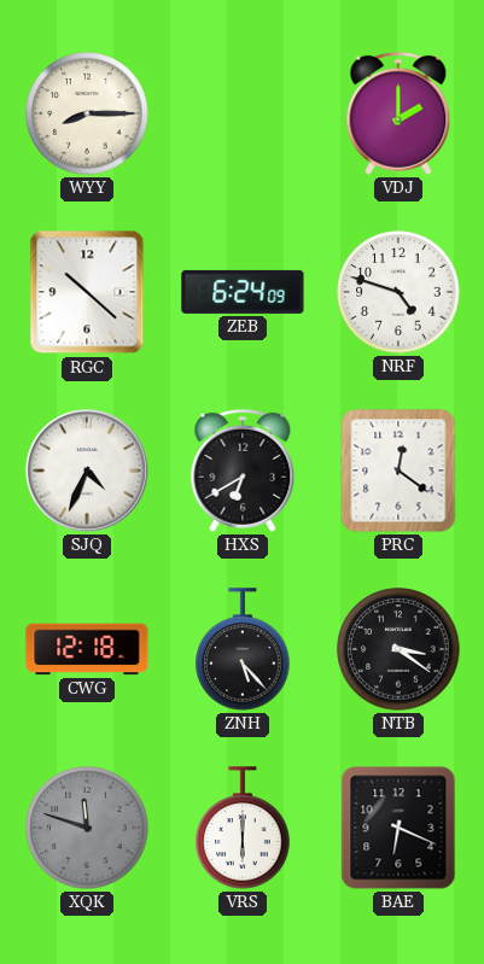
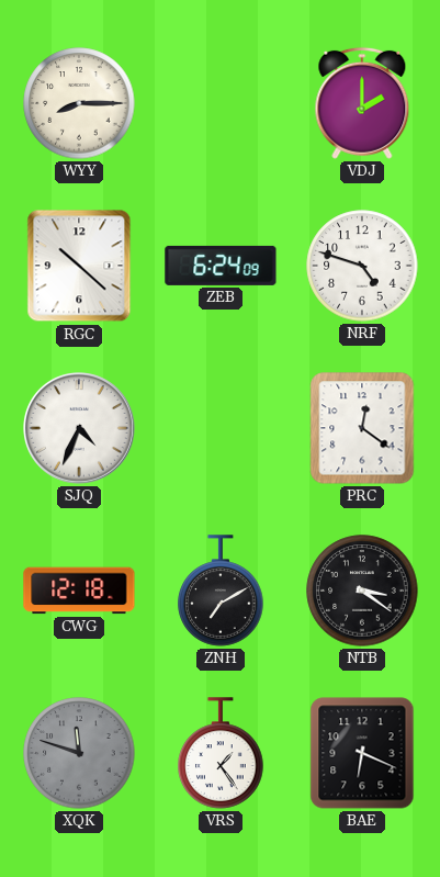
HXS: 6:40 -> none
ZNH: 5:23 -> 7:10
VRS: 6:00 -> 1:24
